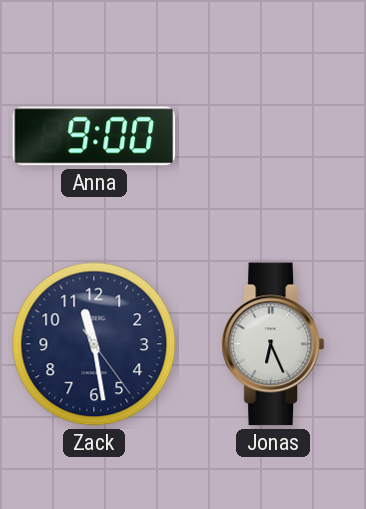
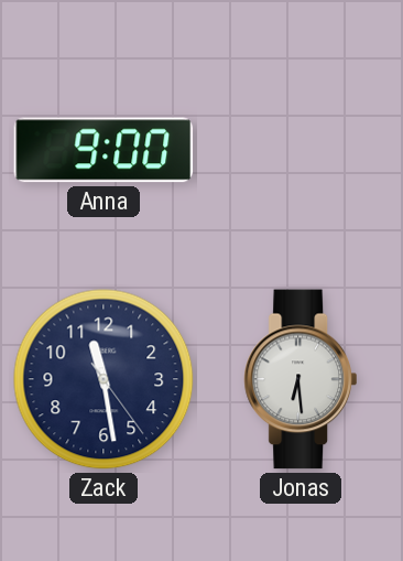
Jonas: 6:26 -> 6:29
